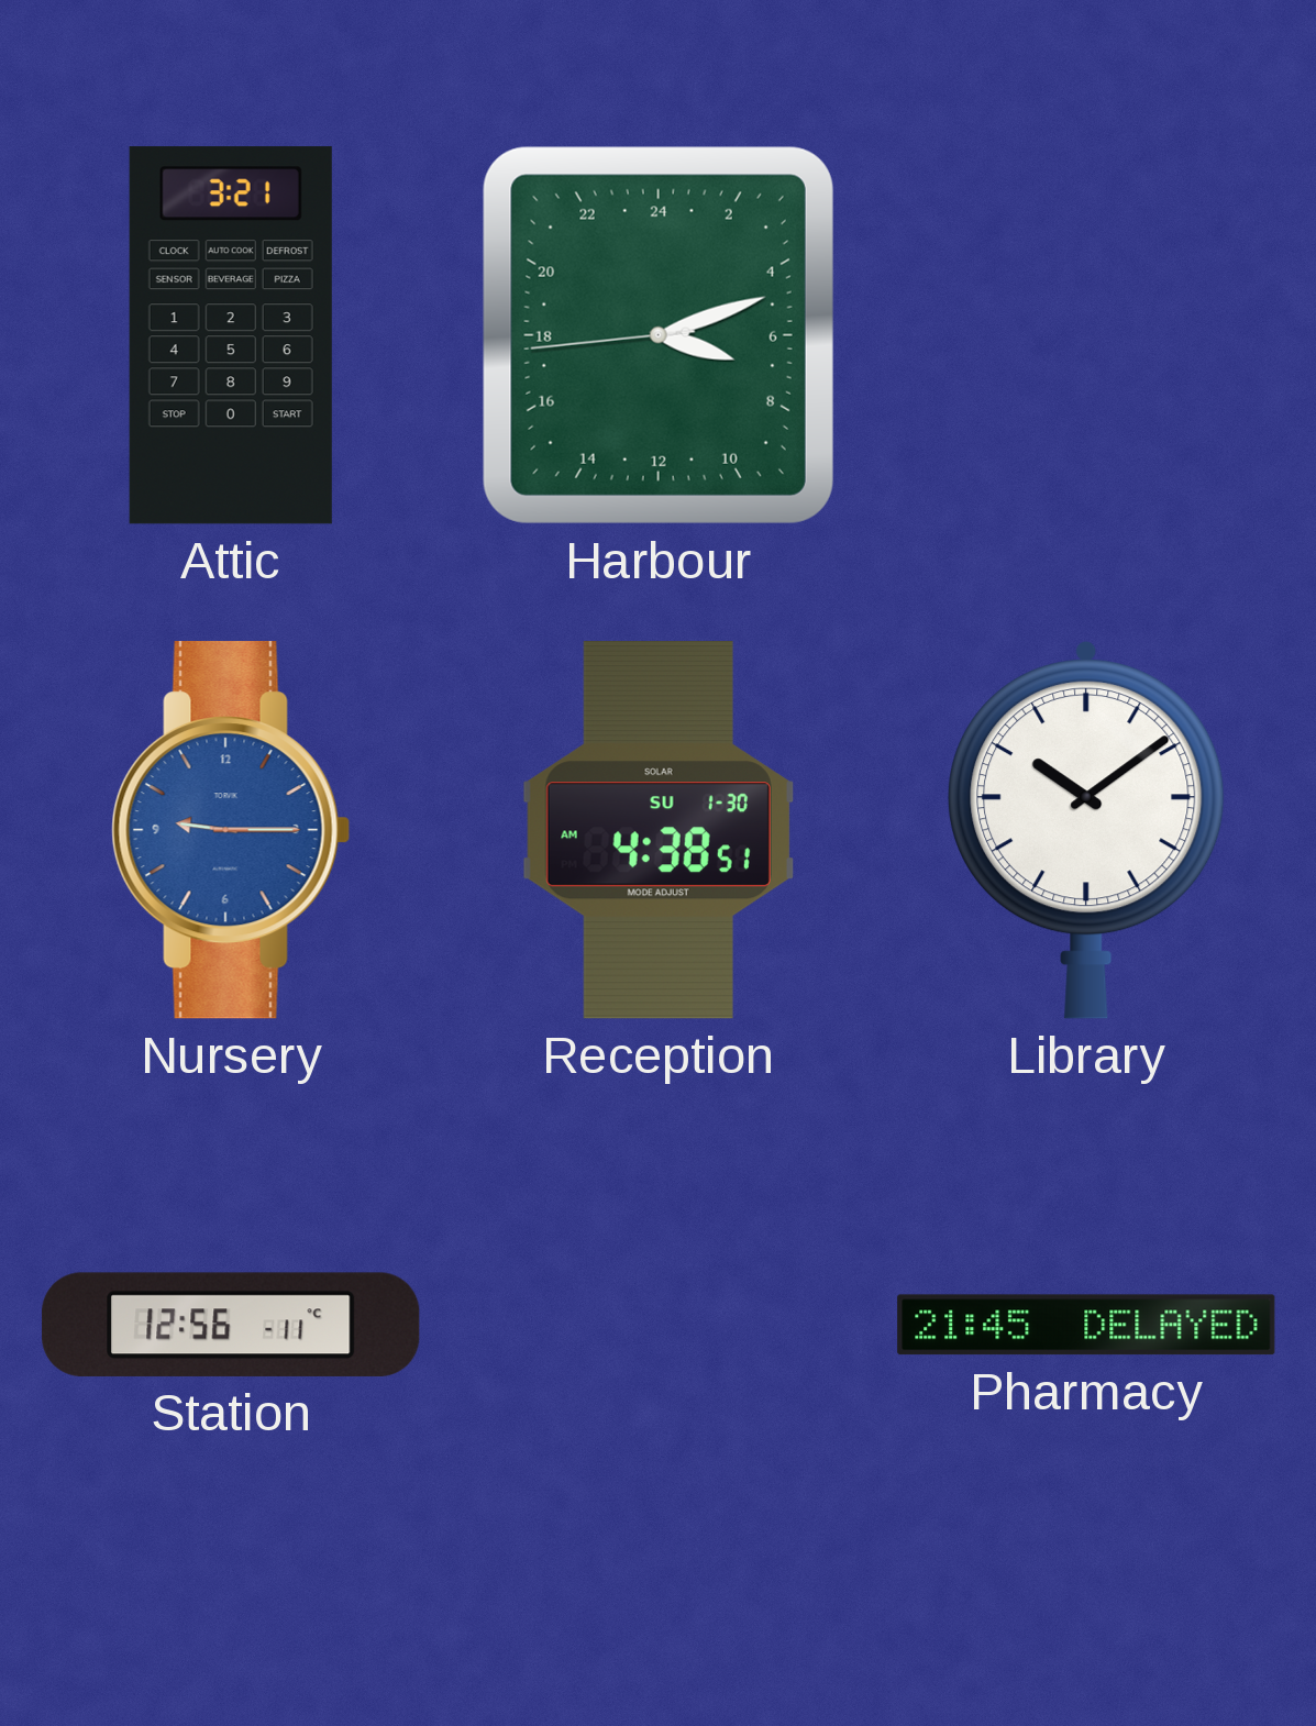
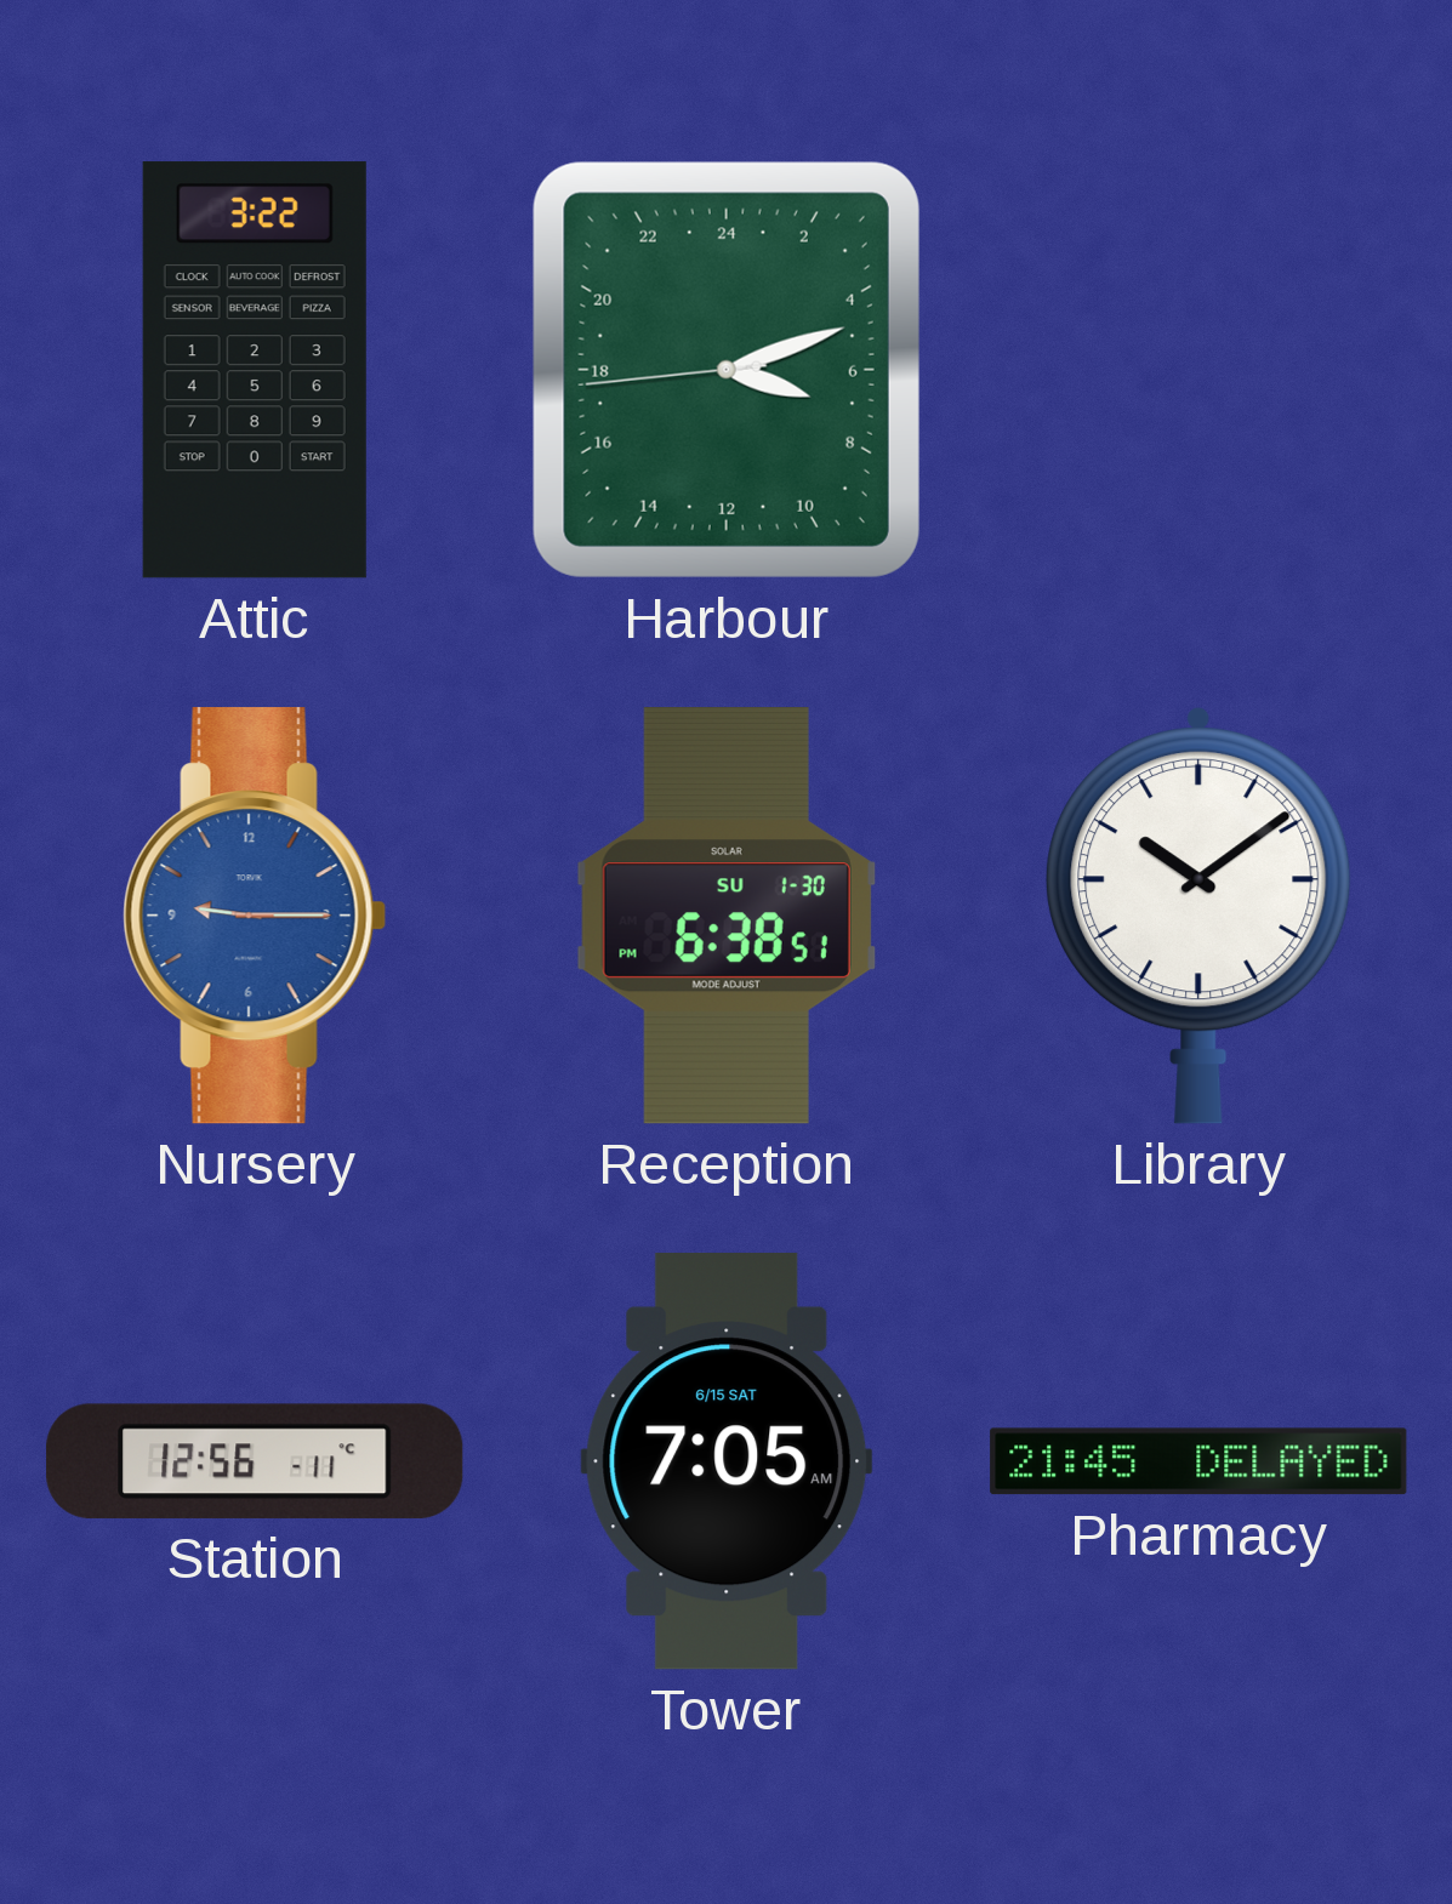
Attic: 3:21 -> 3:22
Reception: 4:38 -> 6:38
Tower: none -> 7:05
